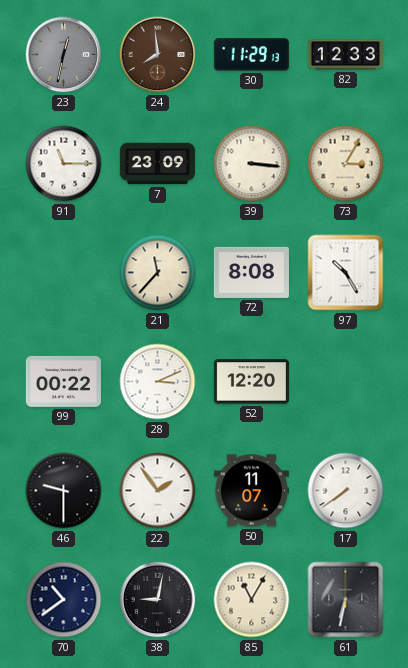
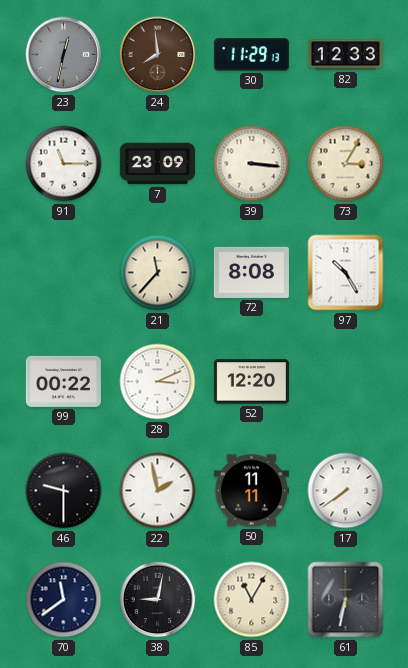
22: 1:54 -> 1:58
50: 11:07 -> 11:11
70: 10:39 -> 11:39
